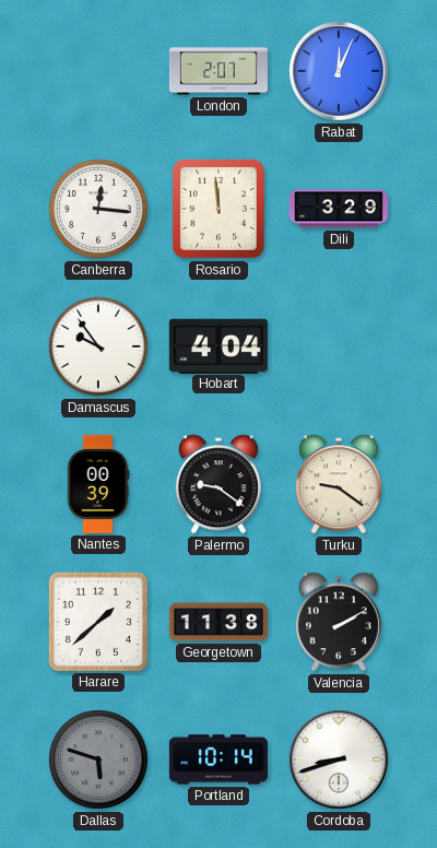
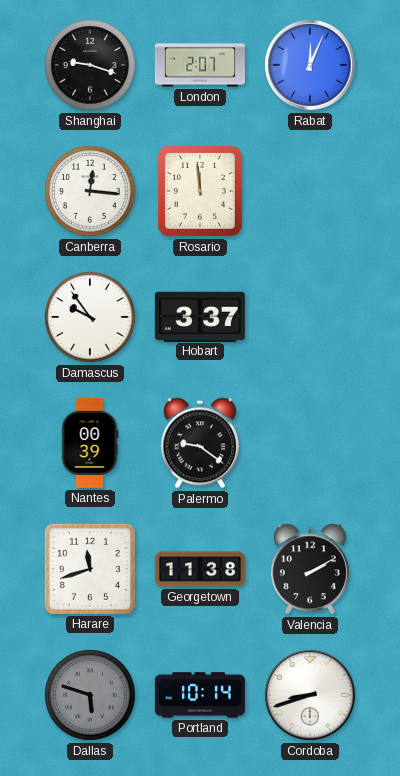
Shanghai: none -> 9:18
Dili: 3:29 -> none
Hobart: 4:04 -> 3:37
Turku: 9:21 -> none
Harare: 1:38 -> 11:42
